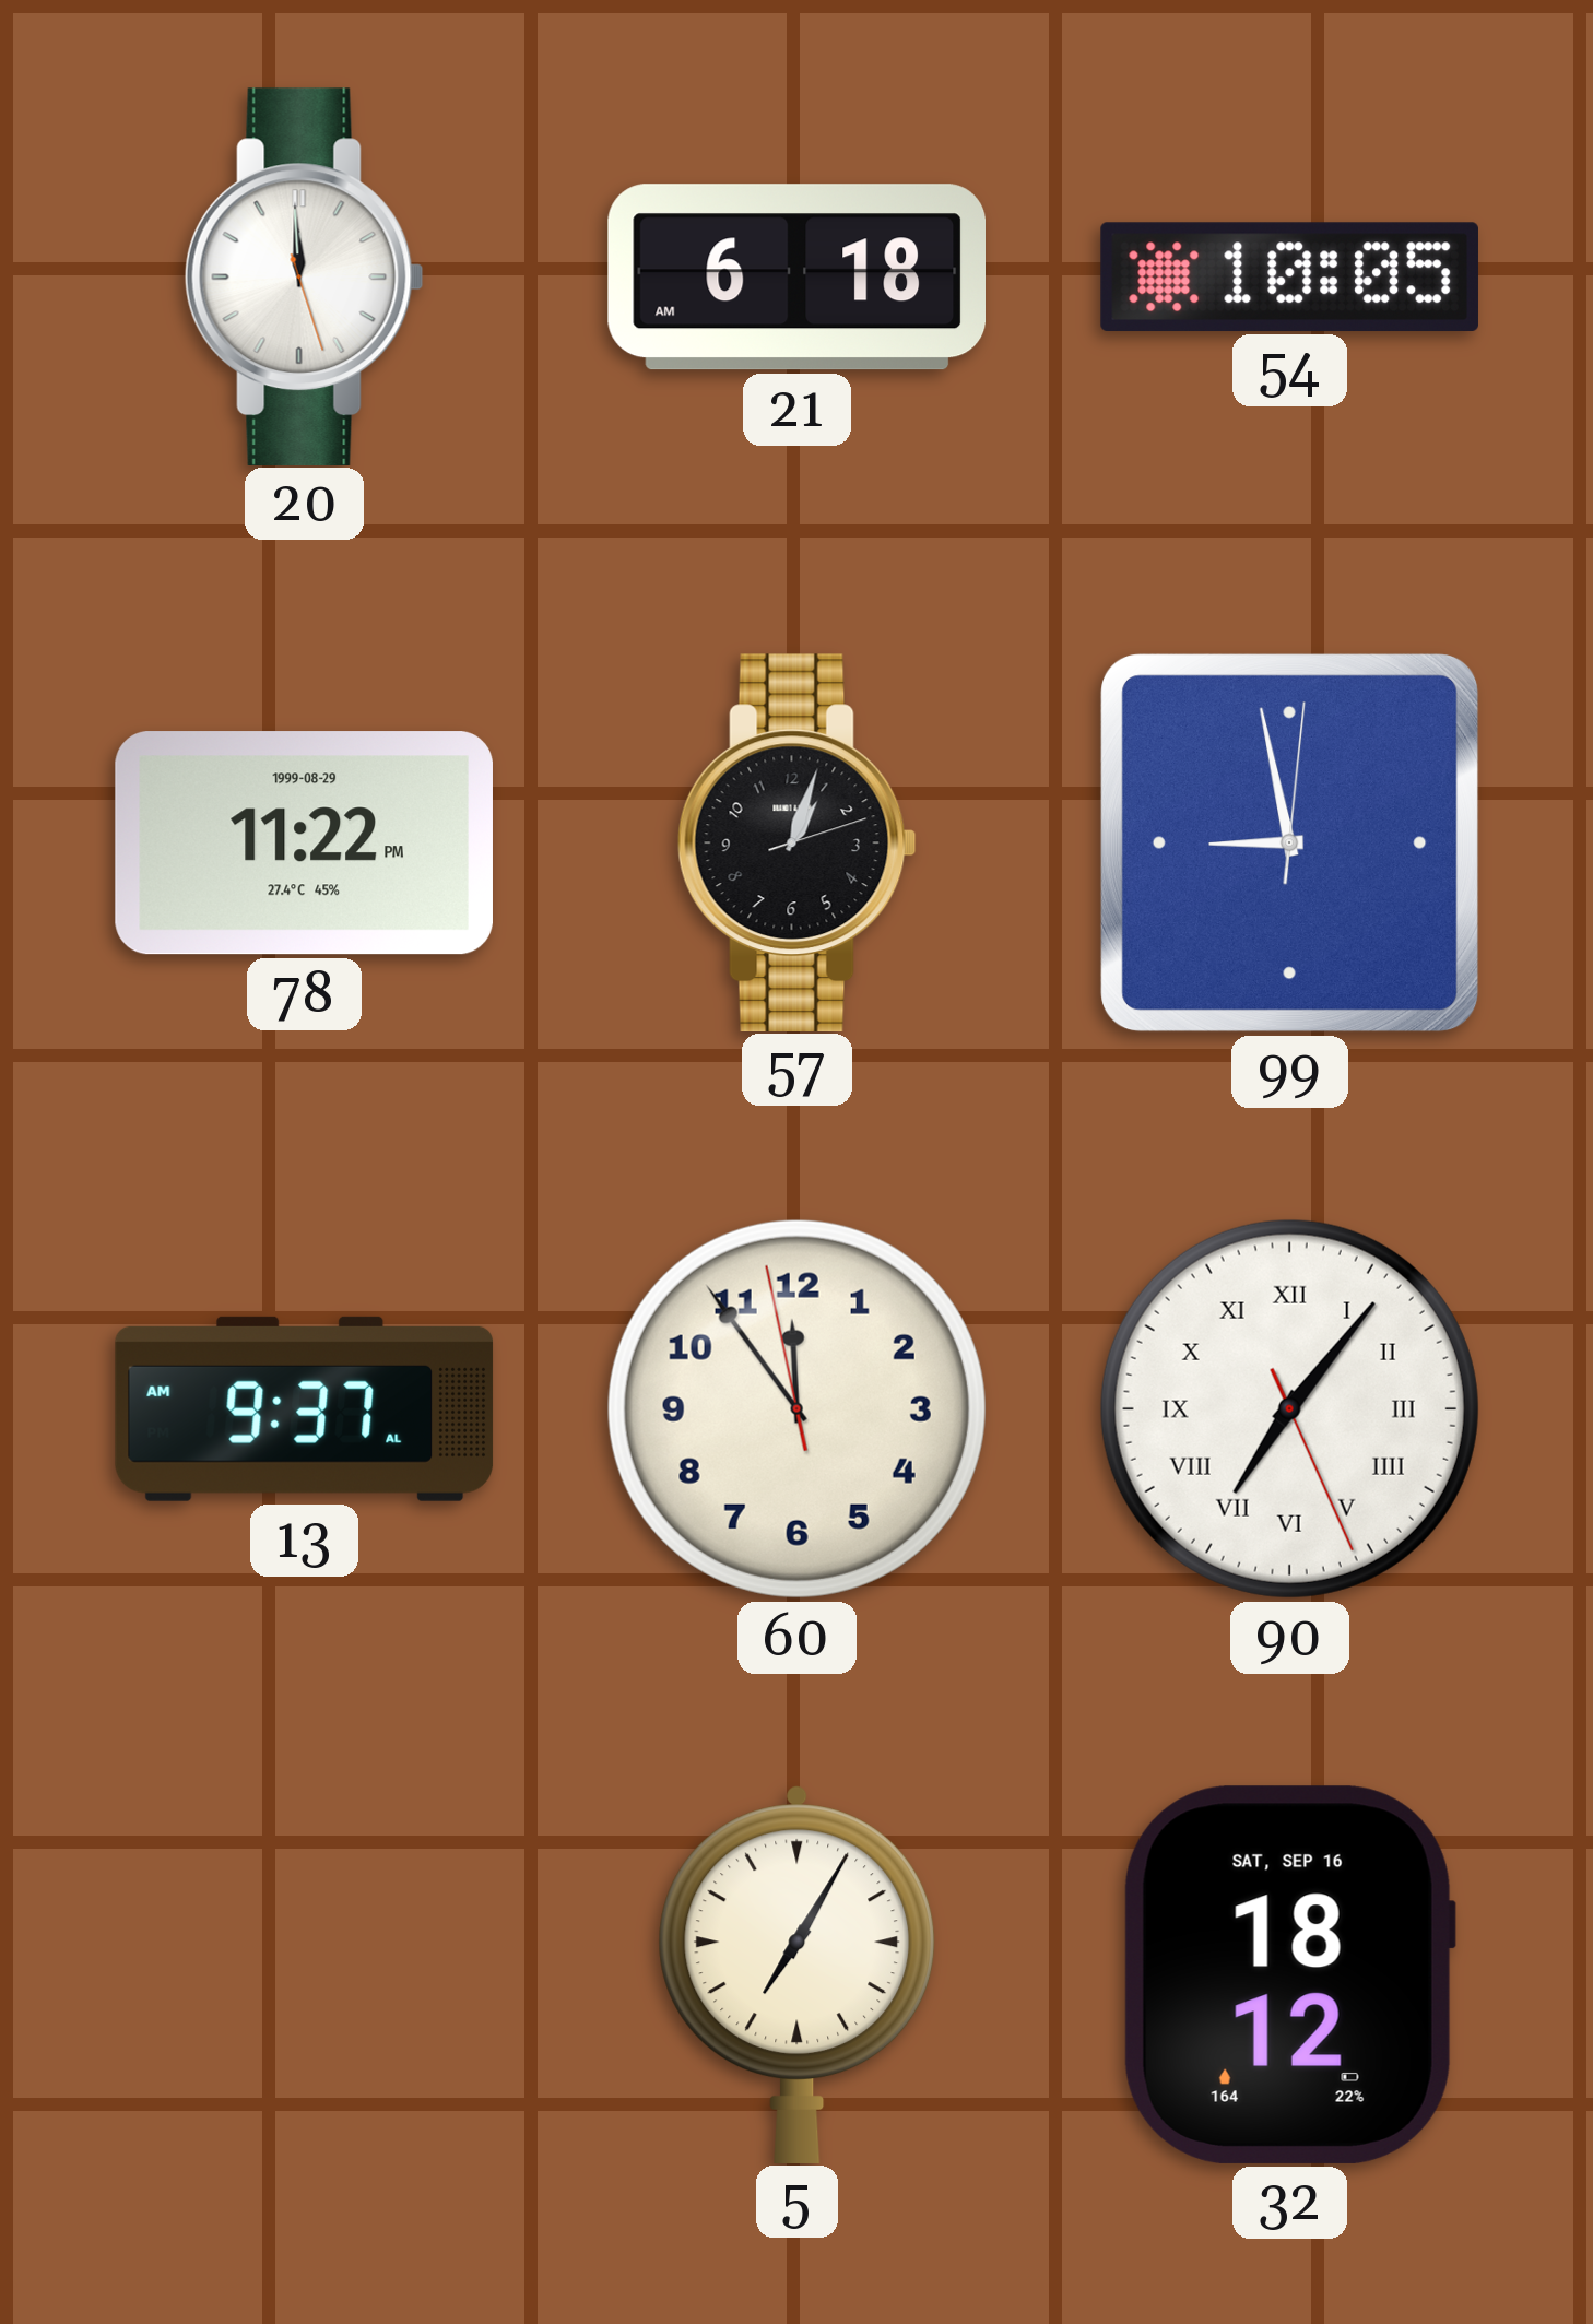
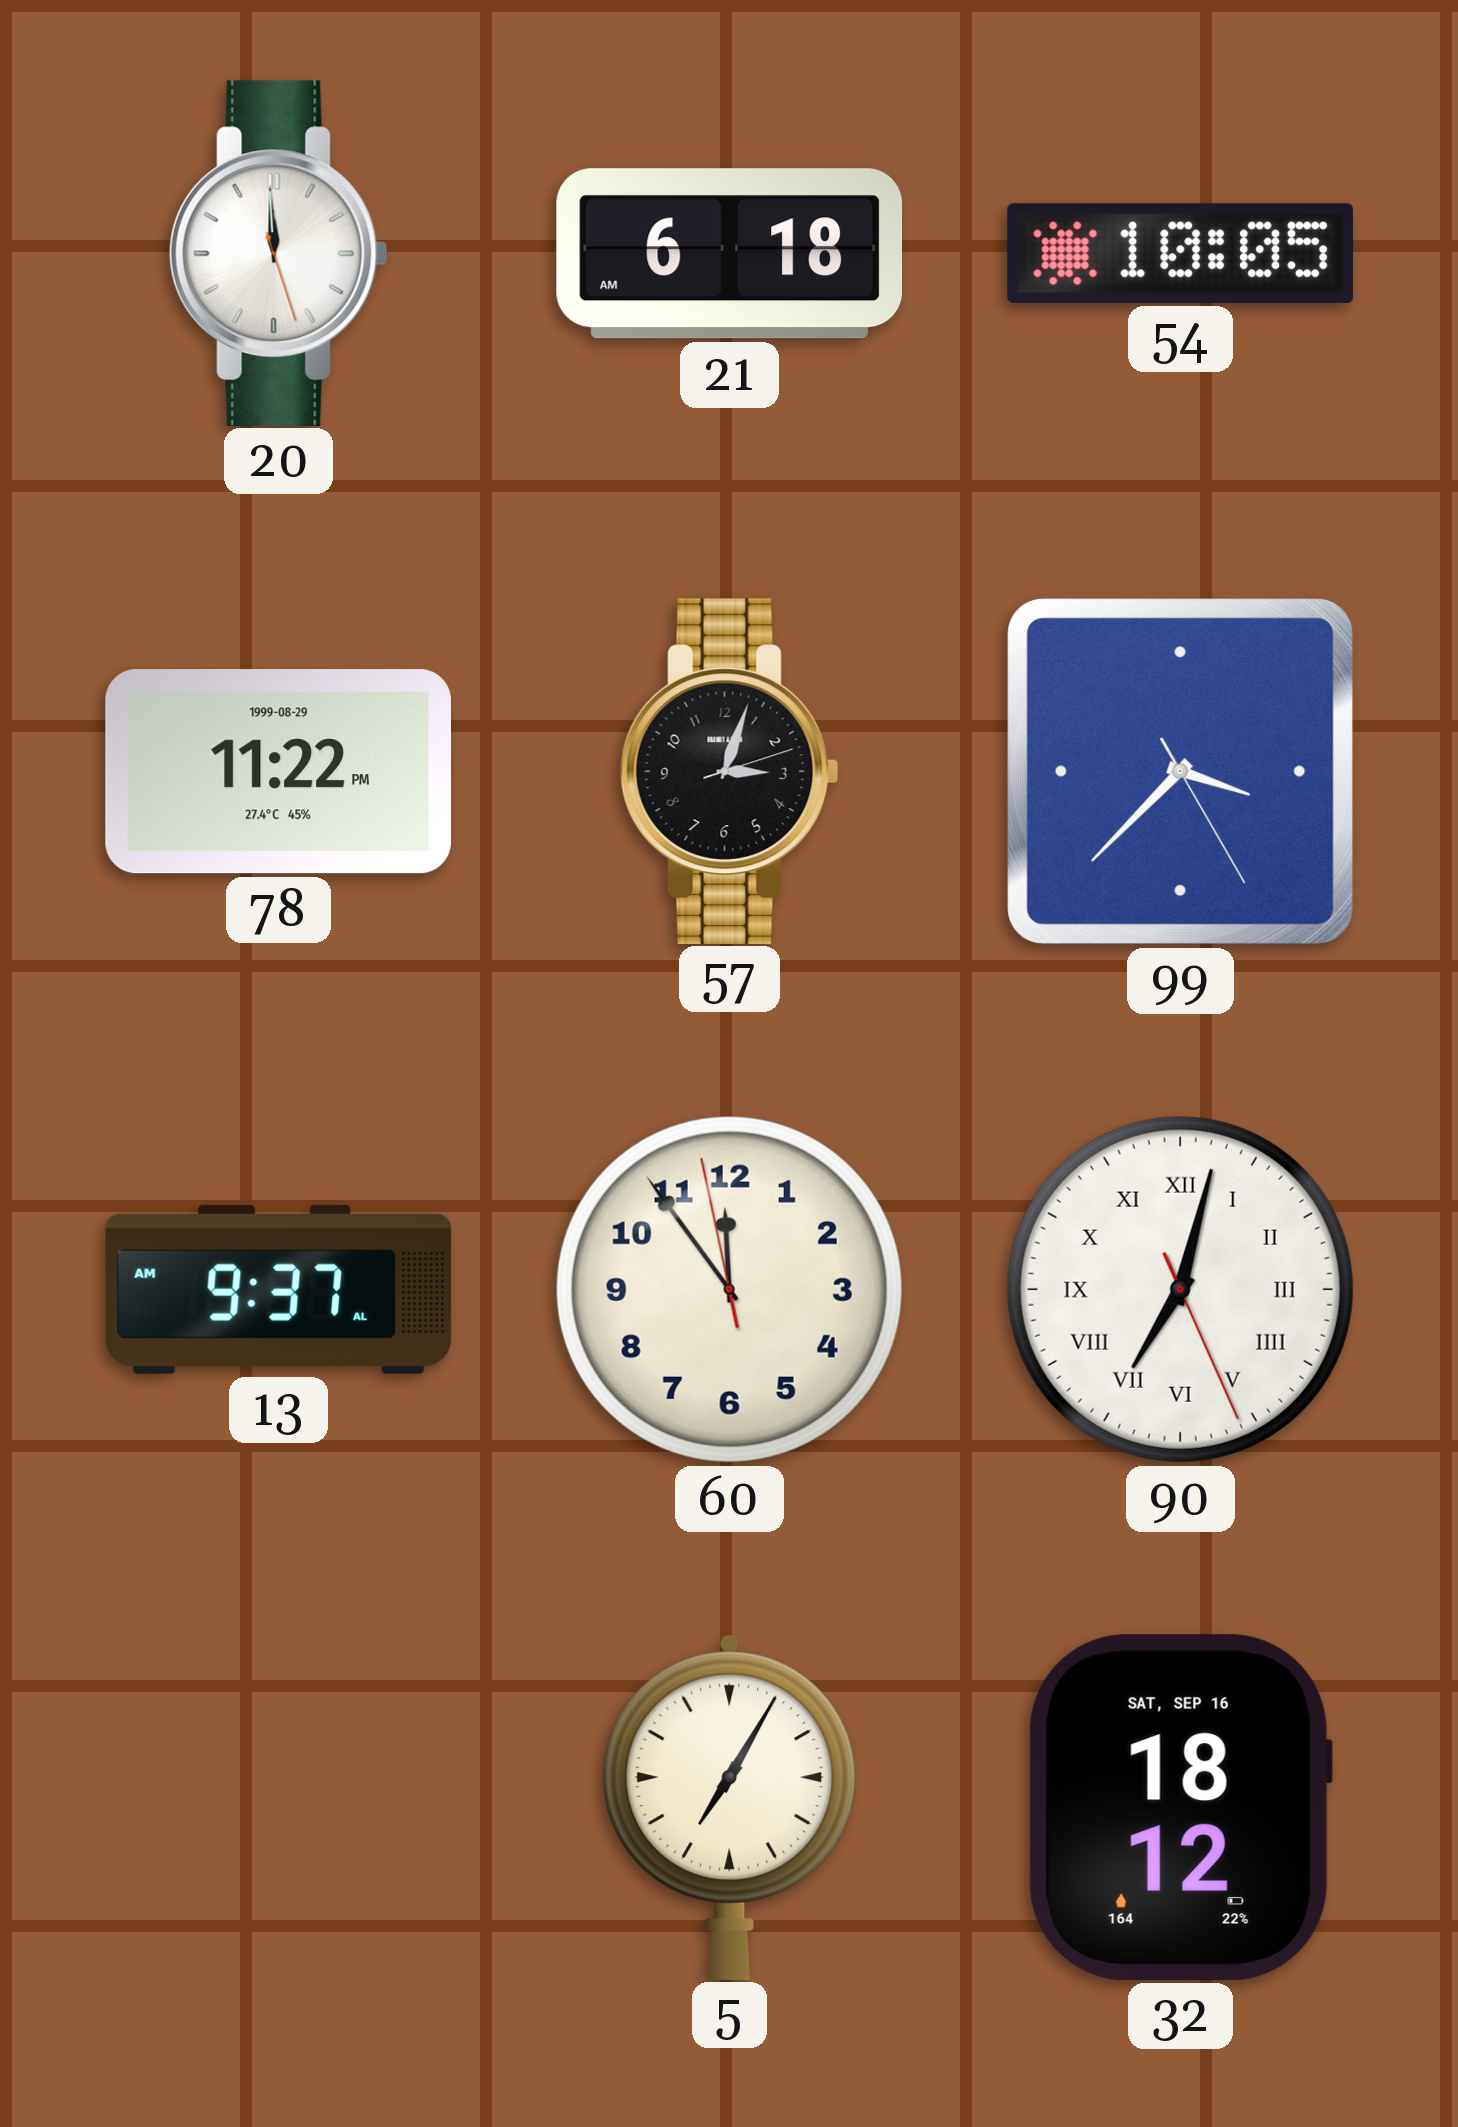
57: 1:03 -> 3:03
99: 8:58 -> 3:37
90: 7:06 -> 7:02
